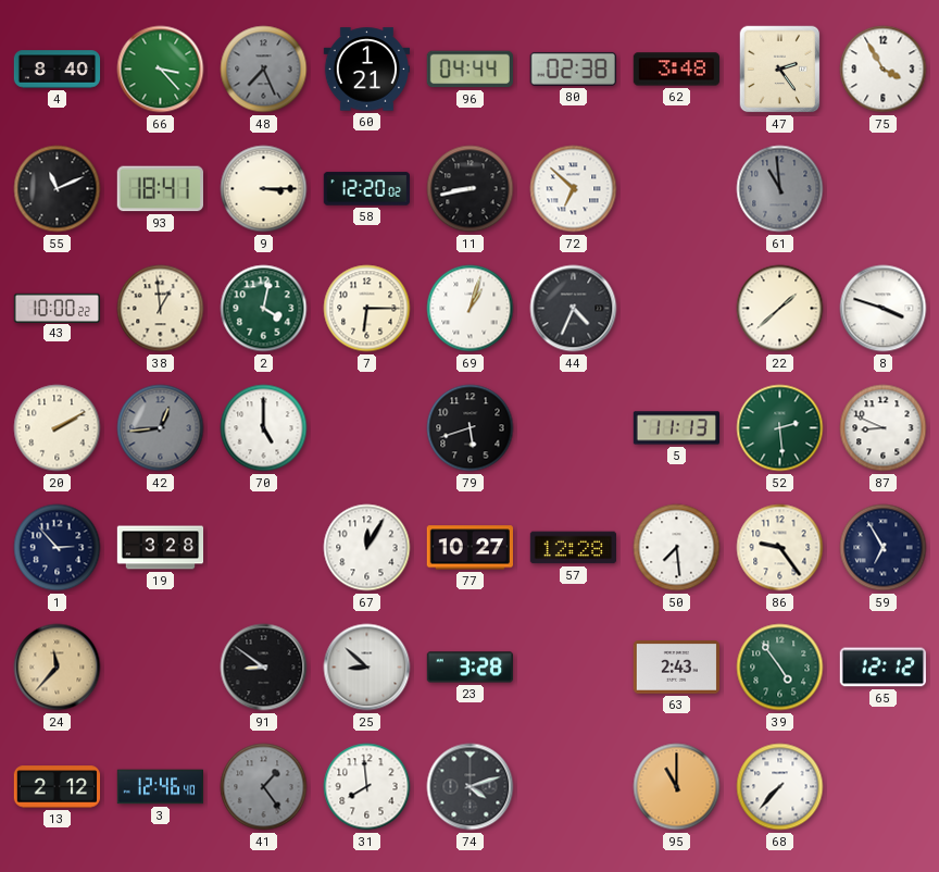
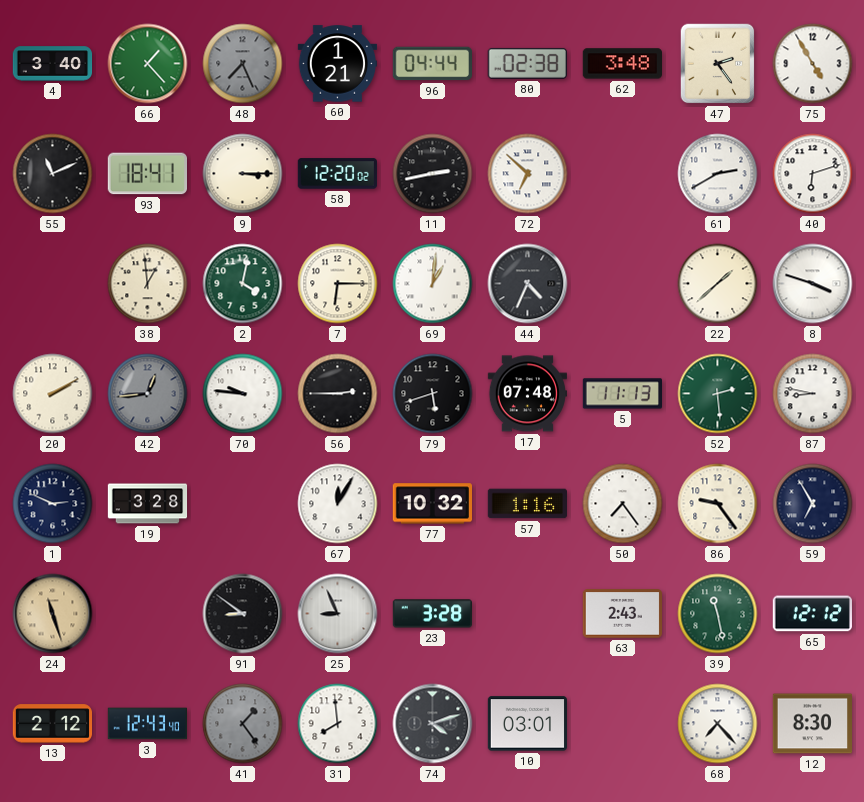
4: 8:40 -> 3:40
66: 3:23 -> 1:23
75: 3:55 -> 4:55
11: 8:43 -> 2:43
61: 10:59 -> 2:40
61 dial: grey -> white
40: none -> 6:12
43: 10:00 -> none
69: 1:03 -> 1:01
70: 5:00 -> 9:46
56: none -> 2:45
17: none -> 07:48
87: 8:49 -> 8:47
1: 2:53 -> 2:49
77: 10:27 -> 10:32
57: 12:28 -> 1:16
50: 7:29 -> 7:24
24: 11:37 -> 11:27
25: 8:52 -> 8:56
39: 4:54 -> 11:28
3: 12:46 -> 12:43
10: none -> 03:01
95: 11:00 -> none
68: 7:37 -> 7:23
12: none -> 8:30
